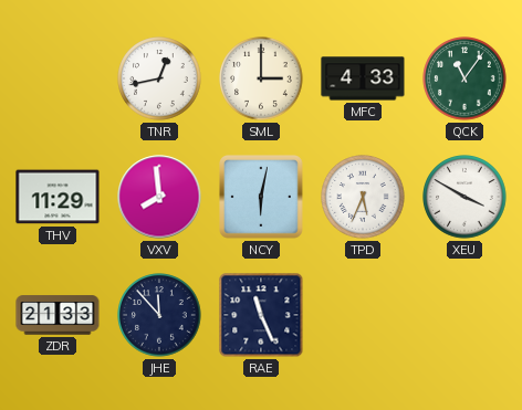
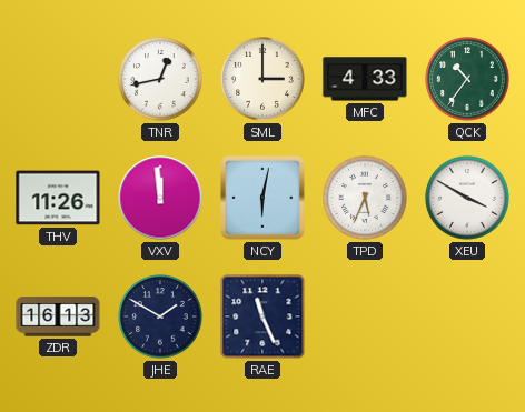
QCK: 11:06 -> 10:36
THV: 11:29 -> 11:26
VXV: 7:59 -> 11:59
ZDR: 21:33 -> 16:13
JHE: 11:53 -> 1:50
